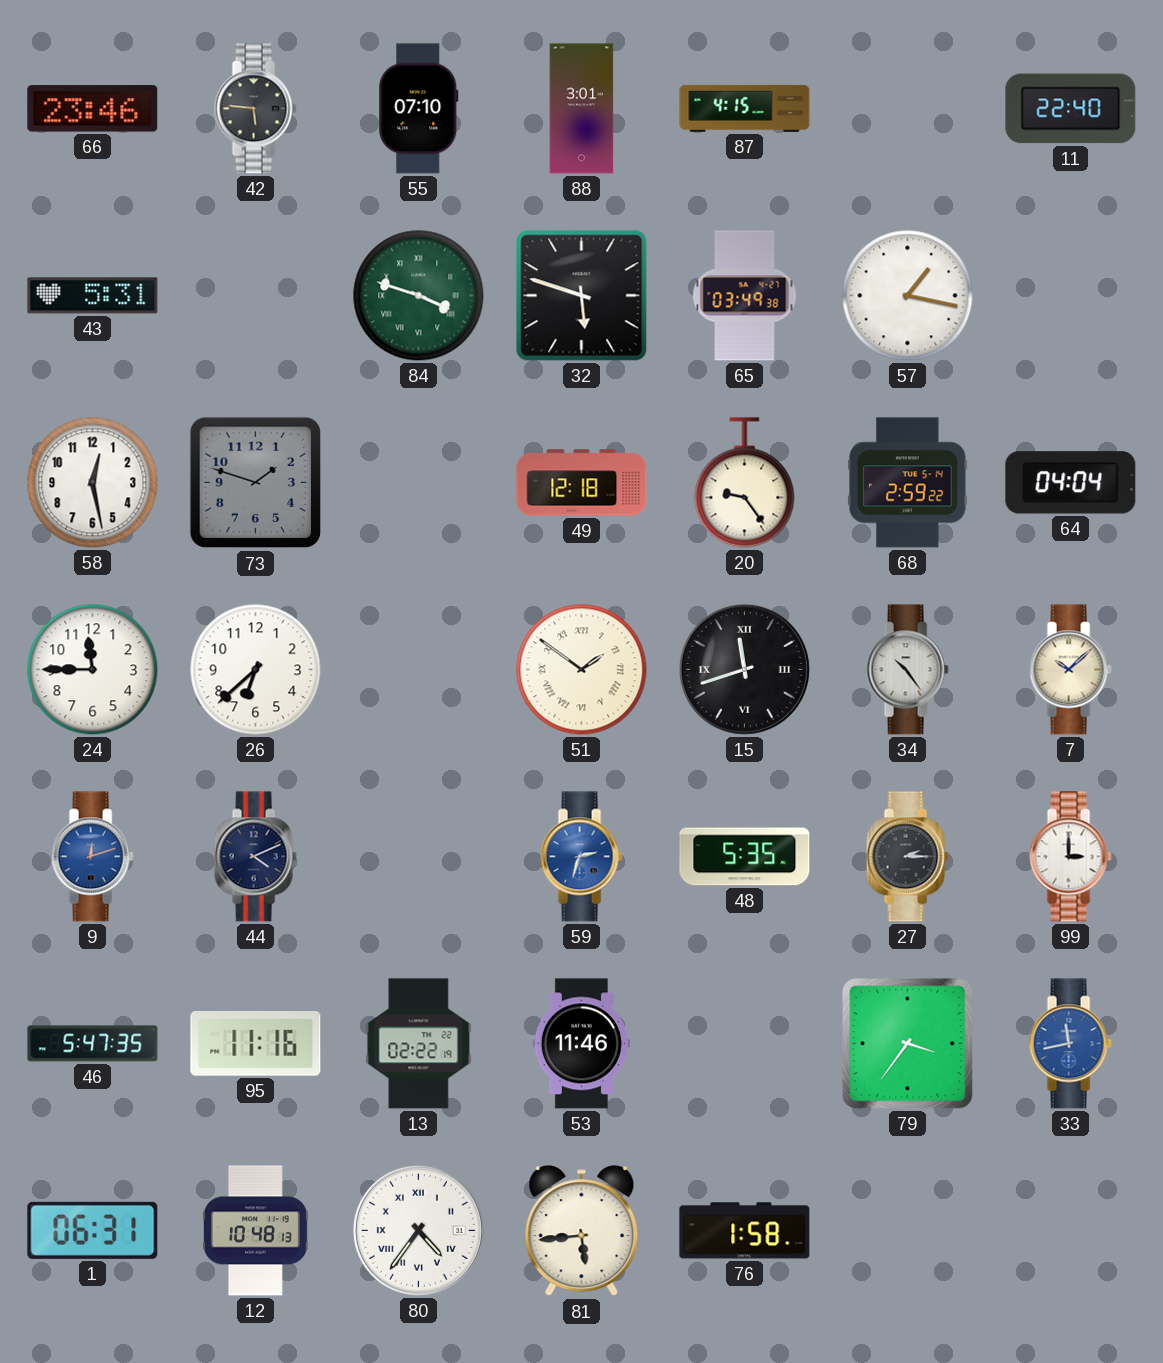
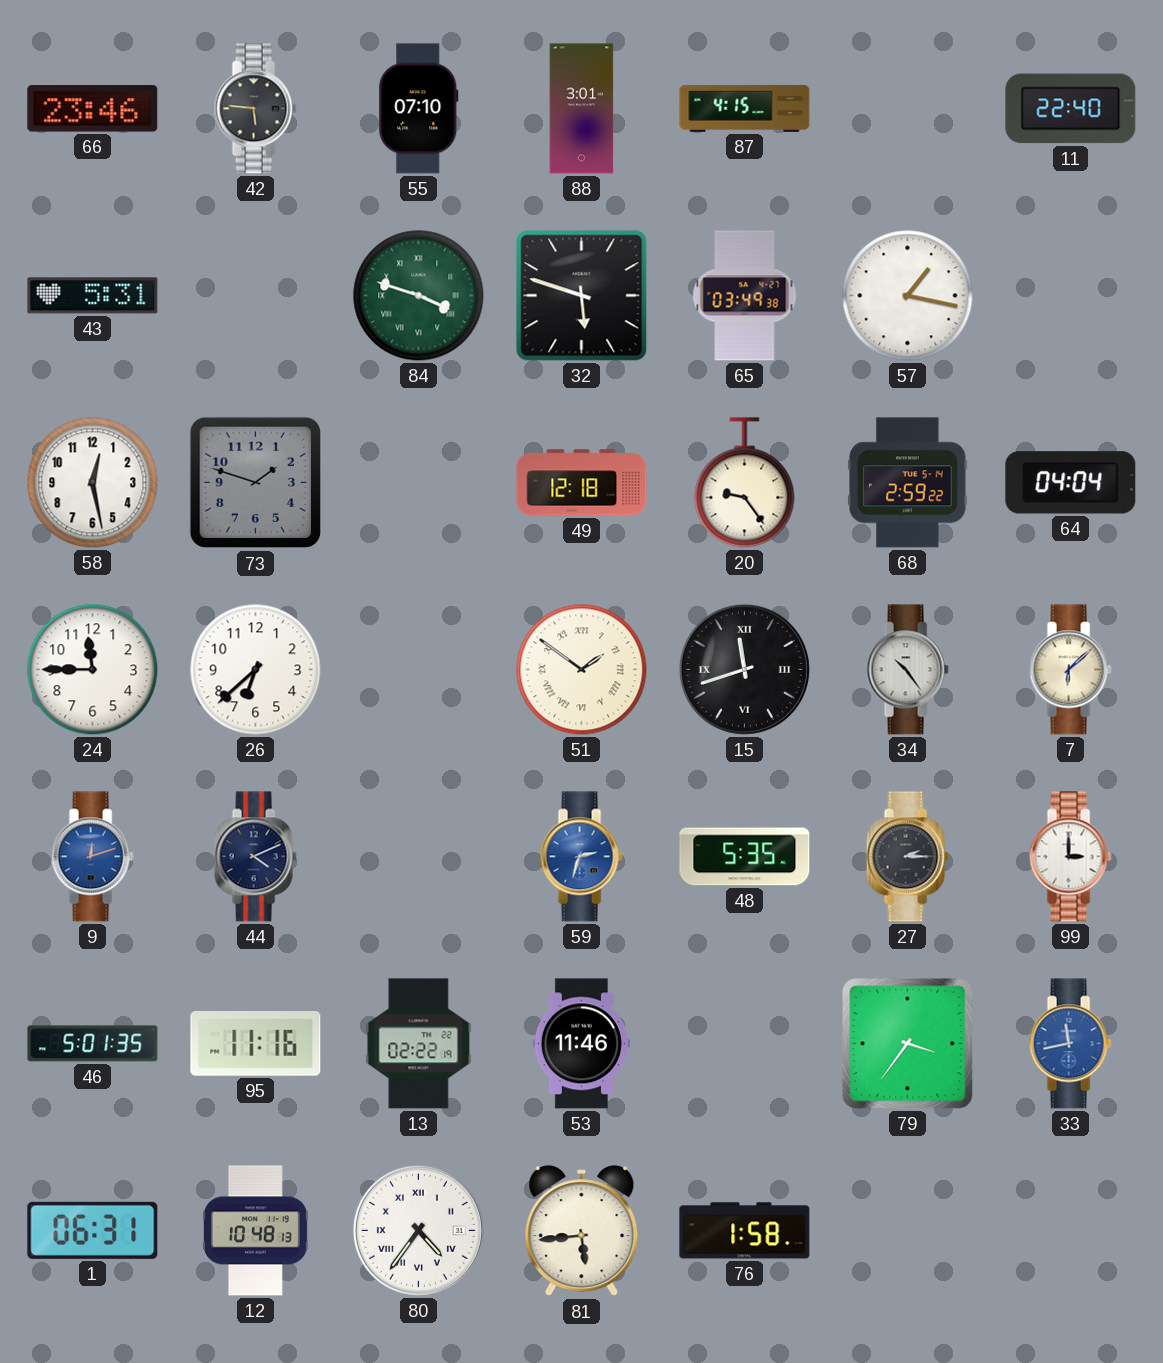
7: 10:08 -> 6:08
46: 5:47 -> 5:01
